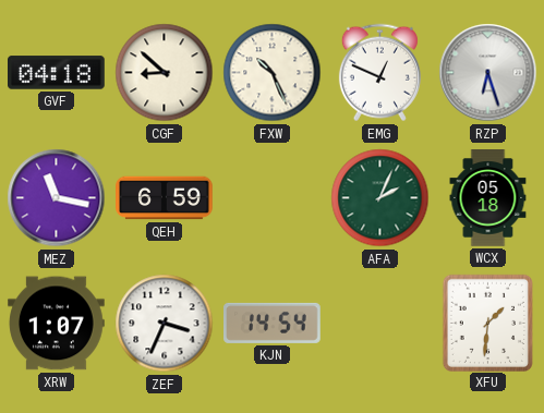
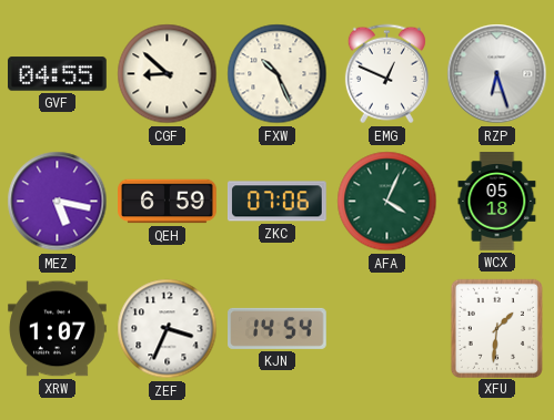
GVF: 04:18 -> 04:55
MEZ: 11:17 -> 5:17
ZKC: none -> 07:06
AFA: 2:04 -> 4:04
